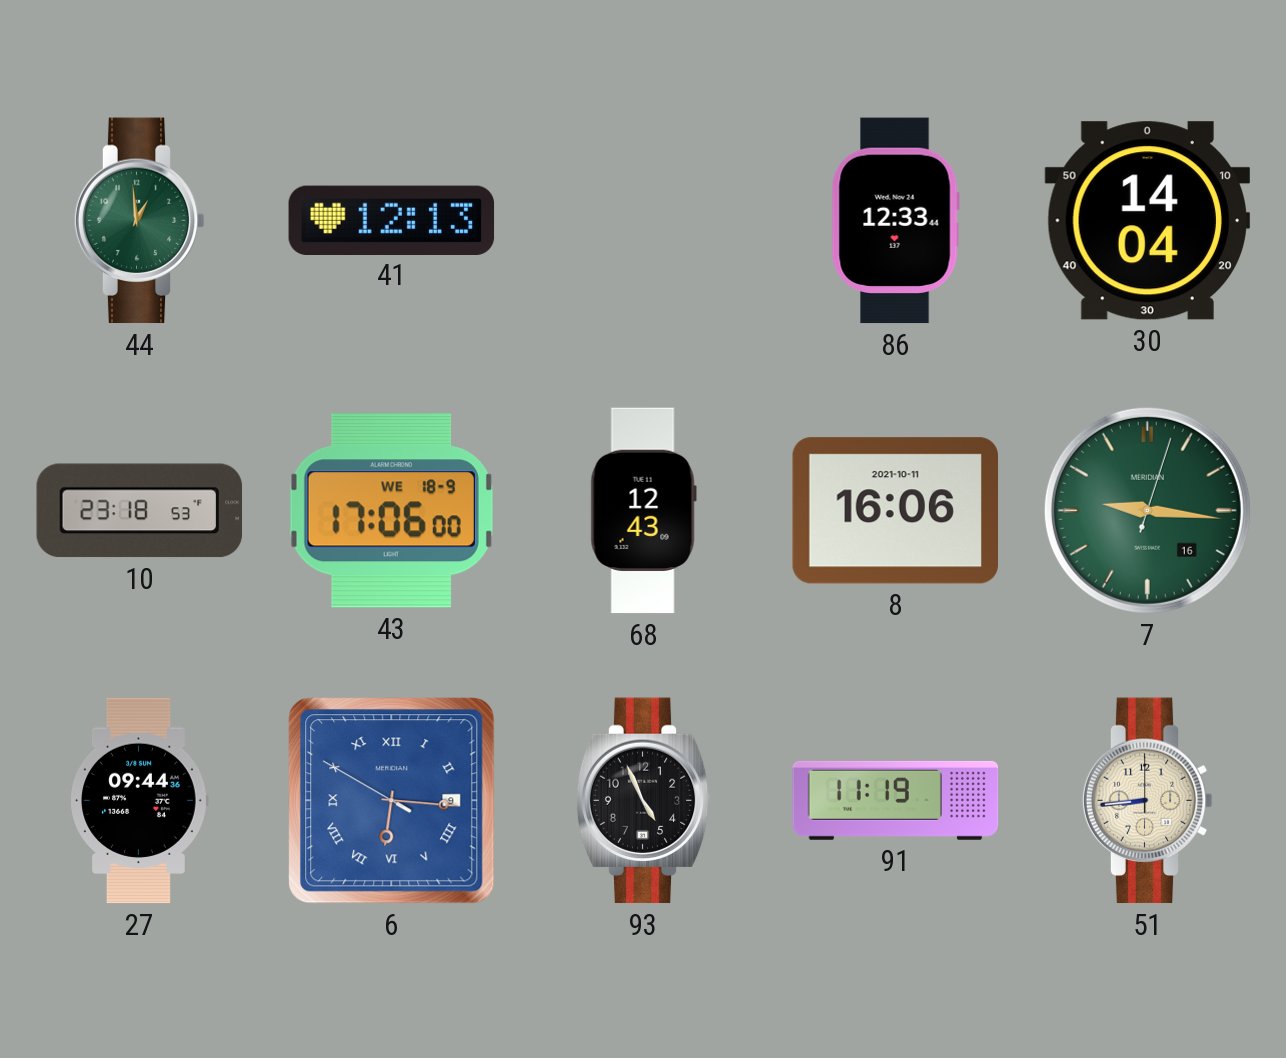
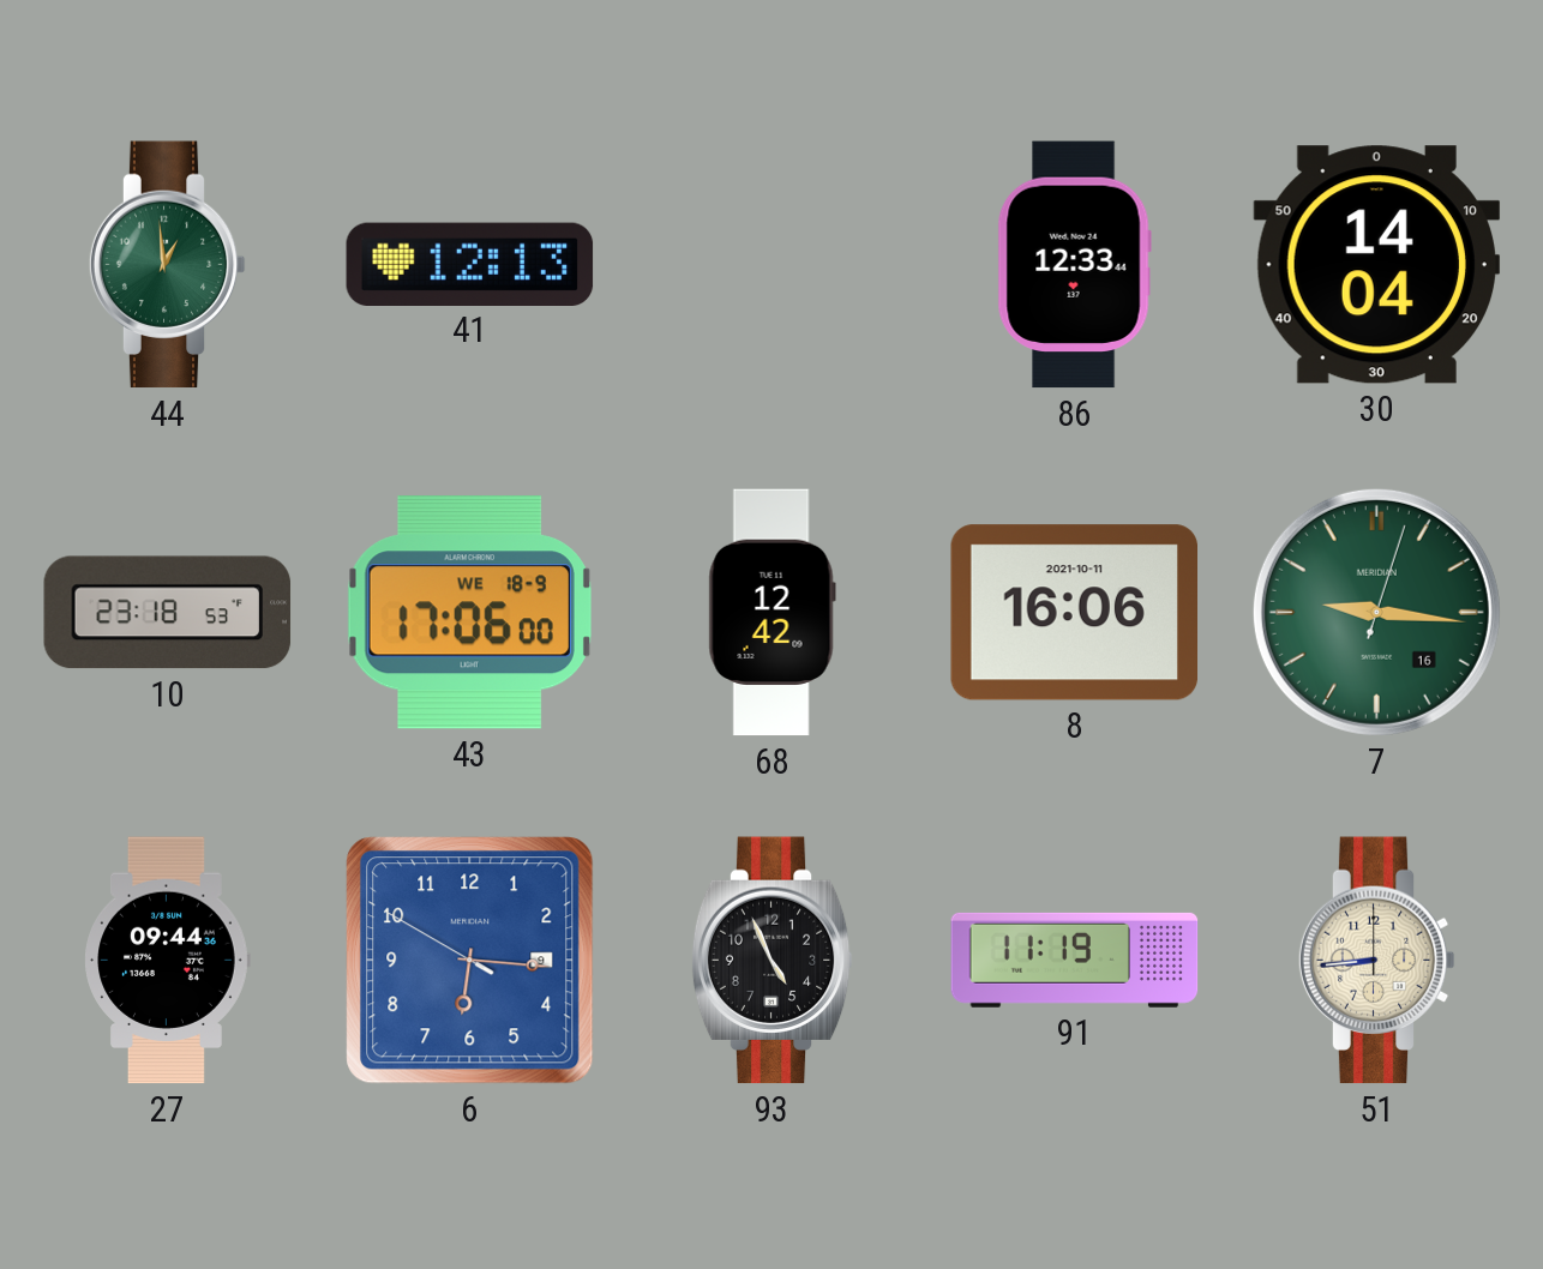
68: 12:43 -> 12:42
6 numerals: Roman -> Arabic
